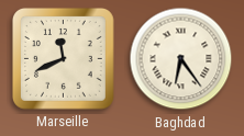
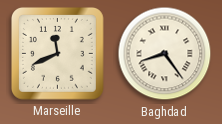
Baghdad: 6:24 -> 8:24
